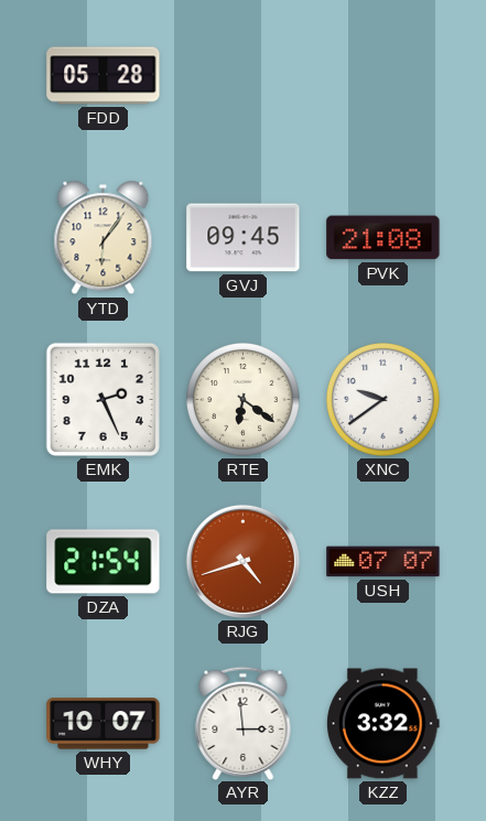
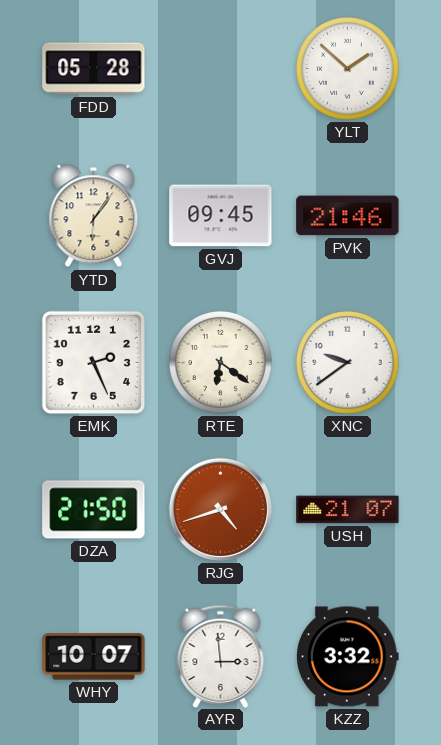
YLT: none -> 1:52
PVK: 21:08 -> 21:46
DZA: 21:54 -> 21:50
USH: 07:07 -> 21:07
